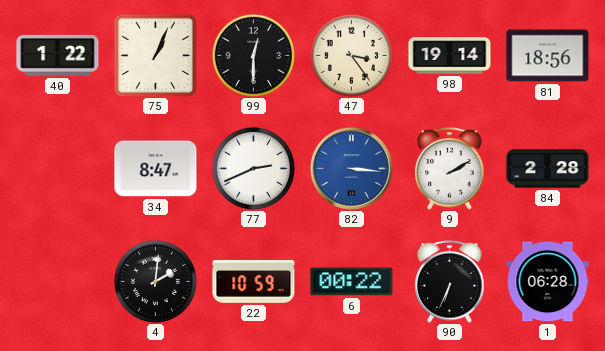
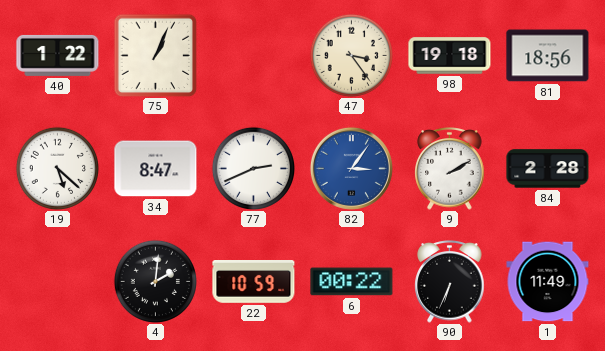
99: 12:30 -> none
98: 19:14 -> 19:18
19: none -> 5:22
82: 3:16 -> 3:06
1: 06:28 -> 11:49
